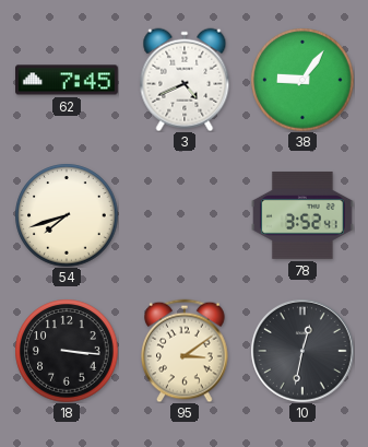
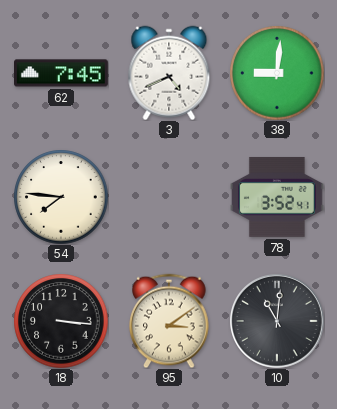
38: 9:06 -> 9:01
54: 7:42 -> 7:46
10: 12:32 -> 11:01
